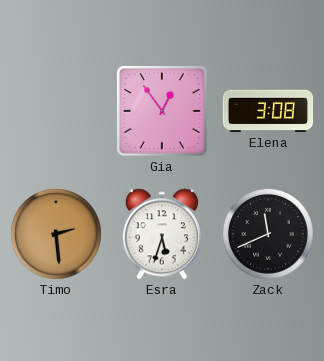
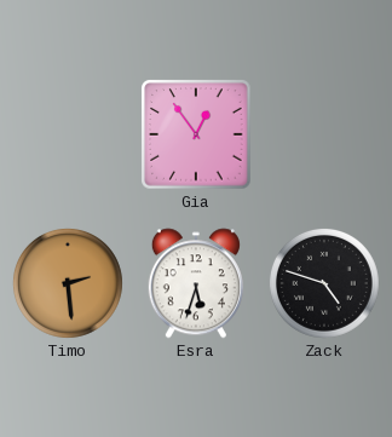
Elena: 3:08 -> none
Zack: 11:41 -> 4:48
